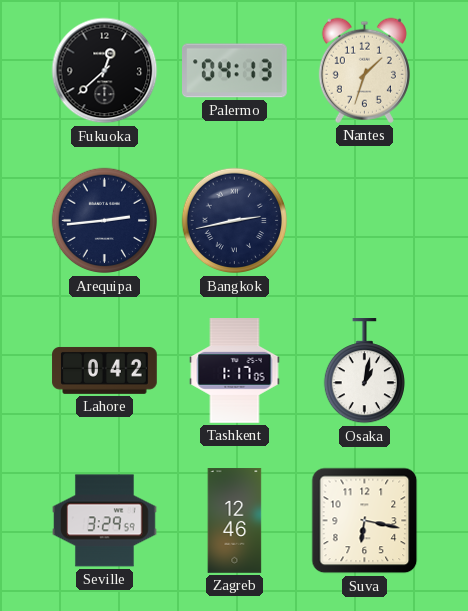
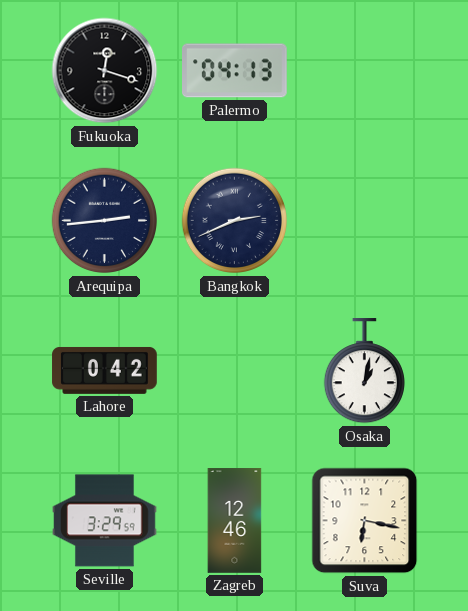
Fukuoka: 12:38 -> 12:18
Nantes: 1:33 -> none
Bangkok: 2:43 -> 2:41
Tashkent: 1:17 -> none
